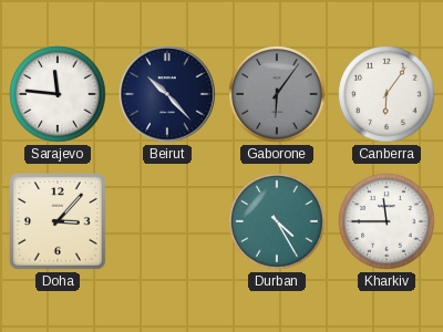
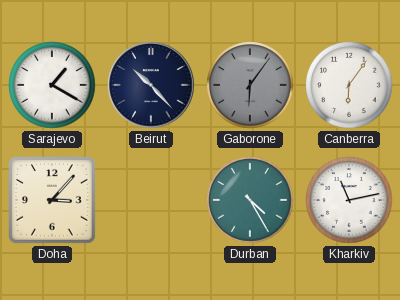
Sarajevo: 11:46 -> 1:20
Kharkiv: 11:45 -> 11:13
